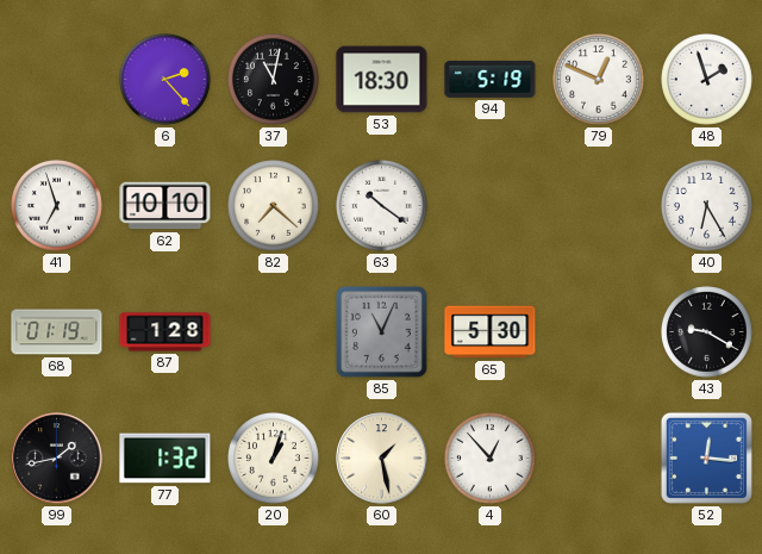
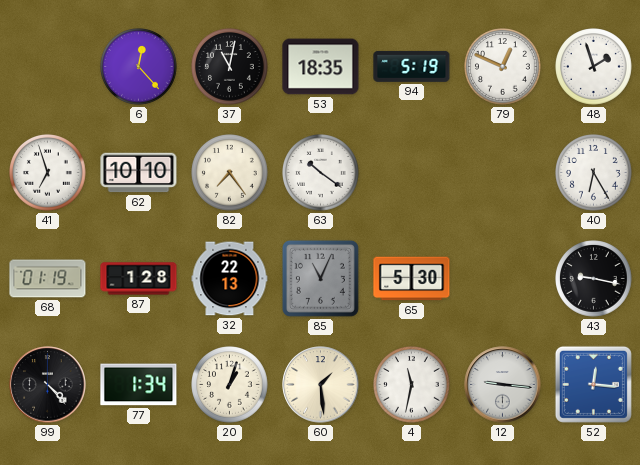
6: 2:23 -> 12:23
53: 18:30 -> 18:35
82: 7:22 -> 7:24
32: none -> 22:13
43: 9:20 -> 9:17
99: 1:43 -> 4:23
77: 1:32 -> 1:34
60: 1:28 -> 1:29
4: 12:53 -> 11:32
12: none -> 9:16
